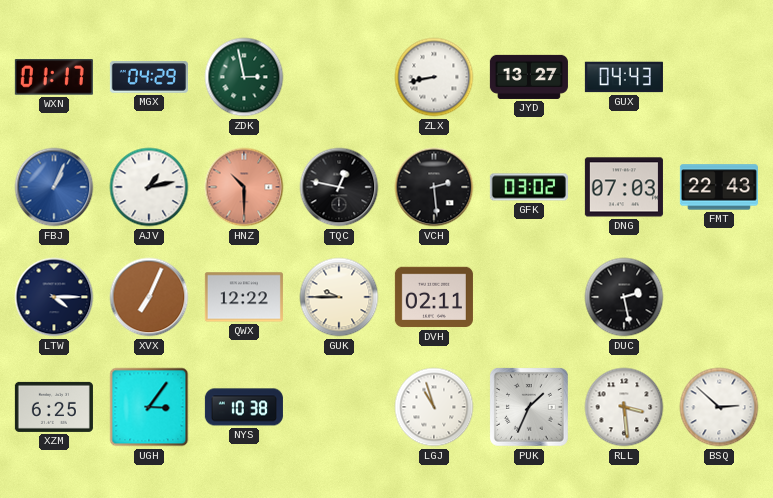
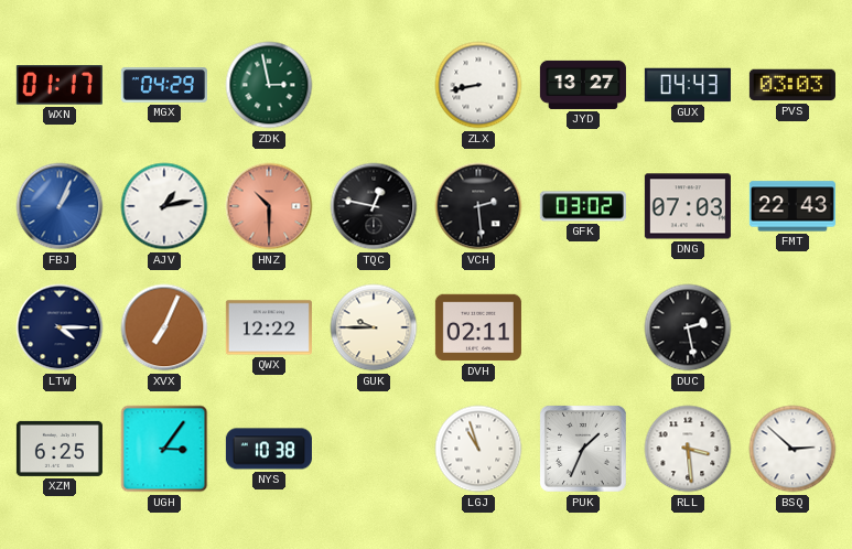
PVS: none -> 03:03
